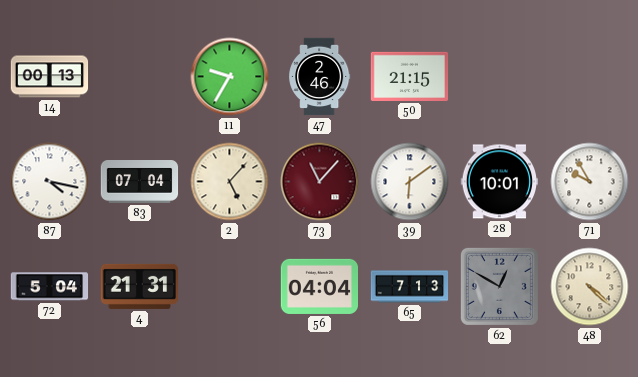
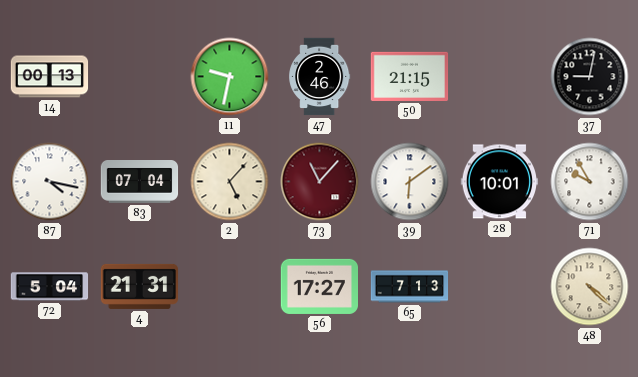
11: 9:35 -> 9:32
37: none -> 9:02
56: 04:04 -> 17:27
62: 12:50 -> none
